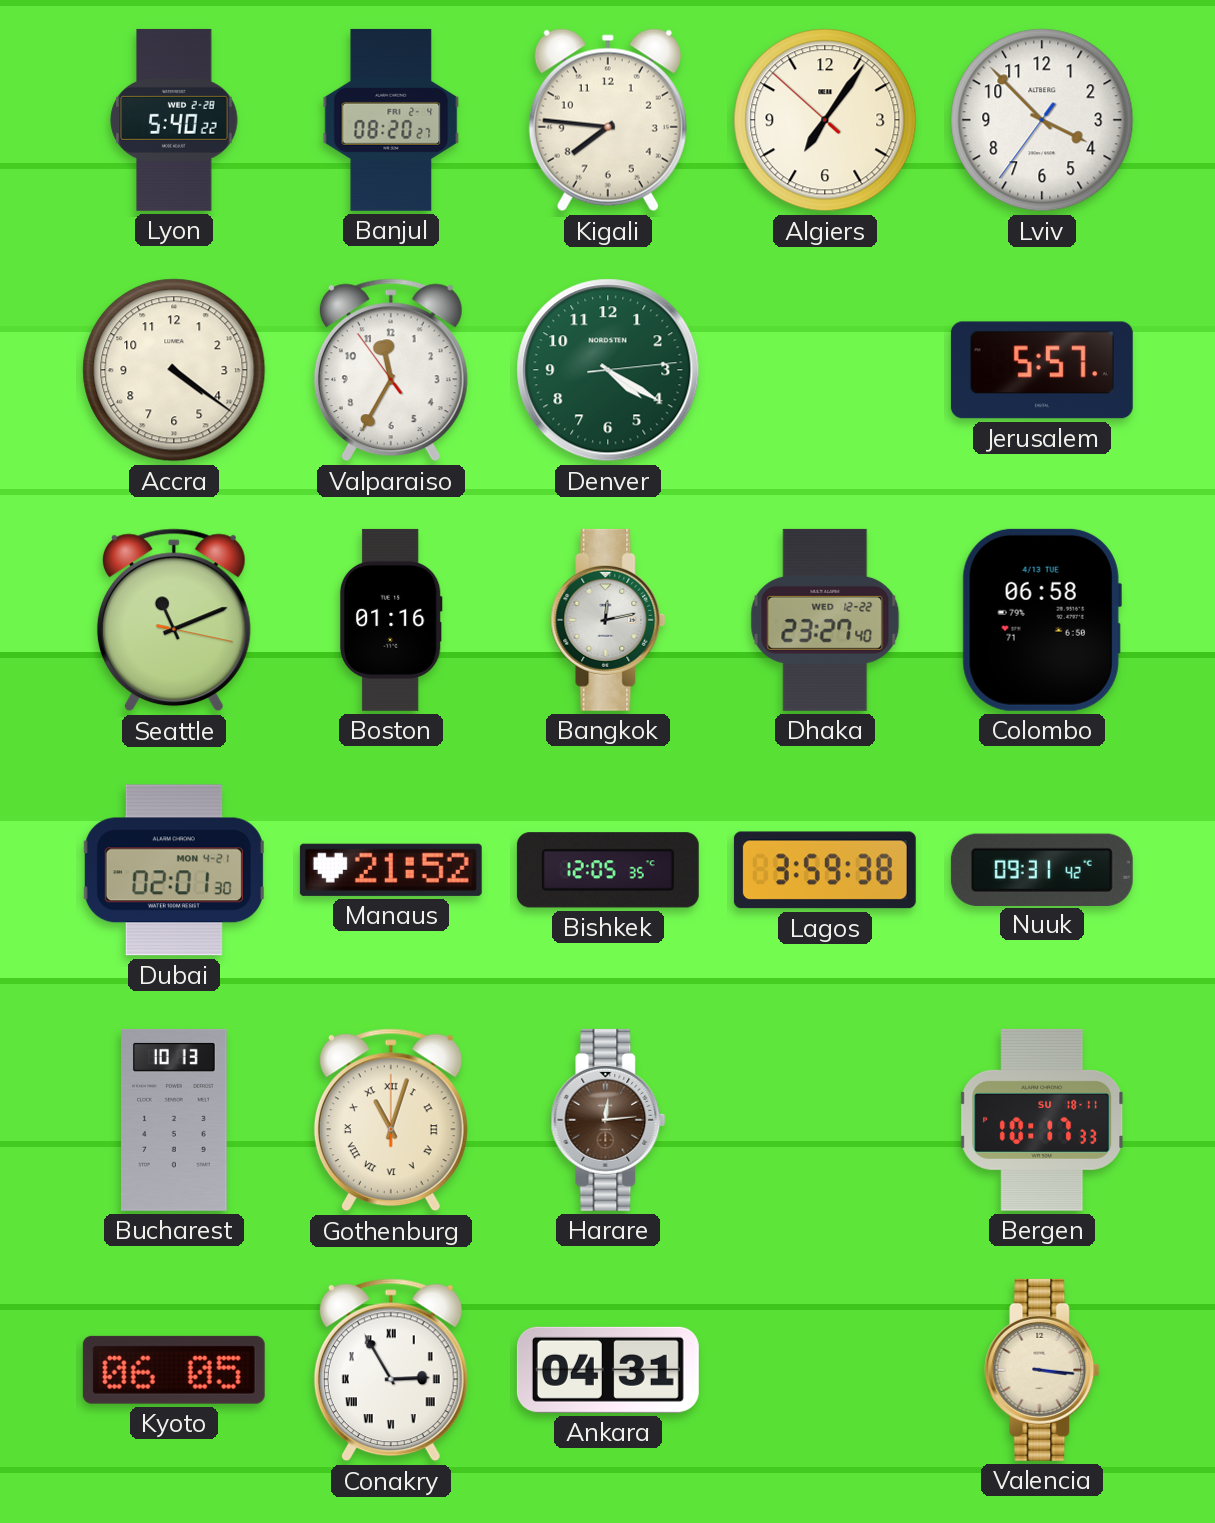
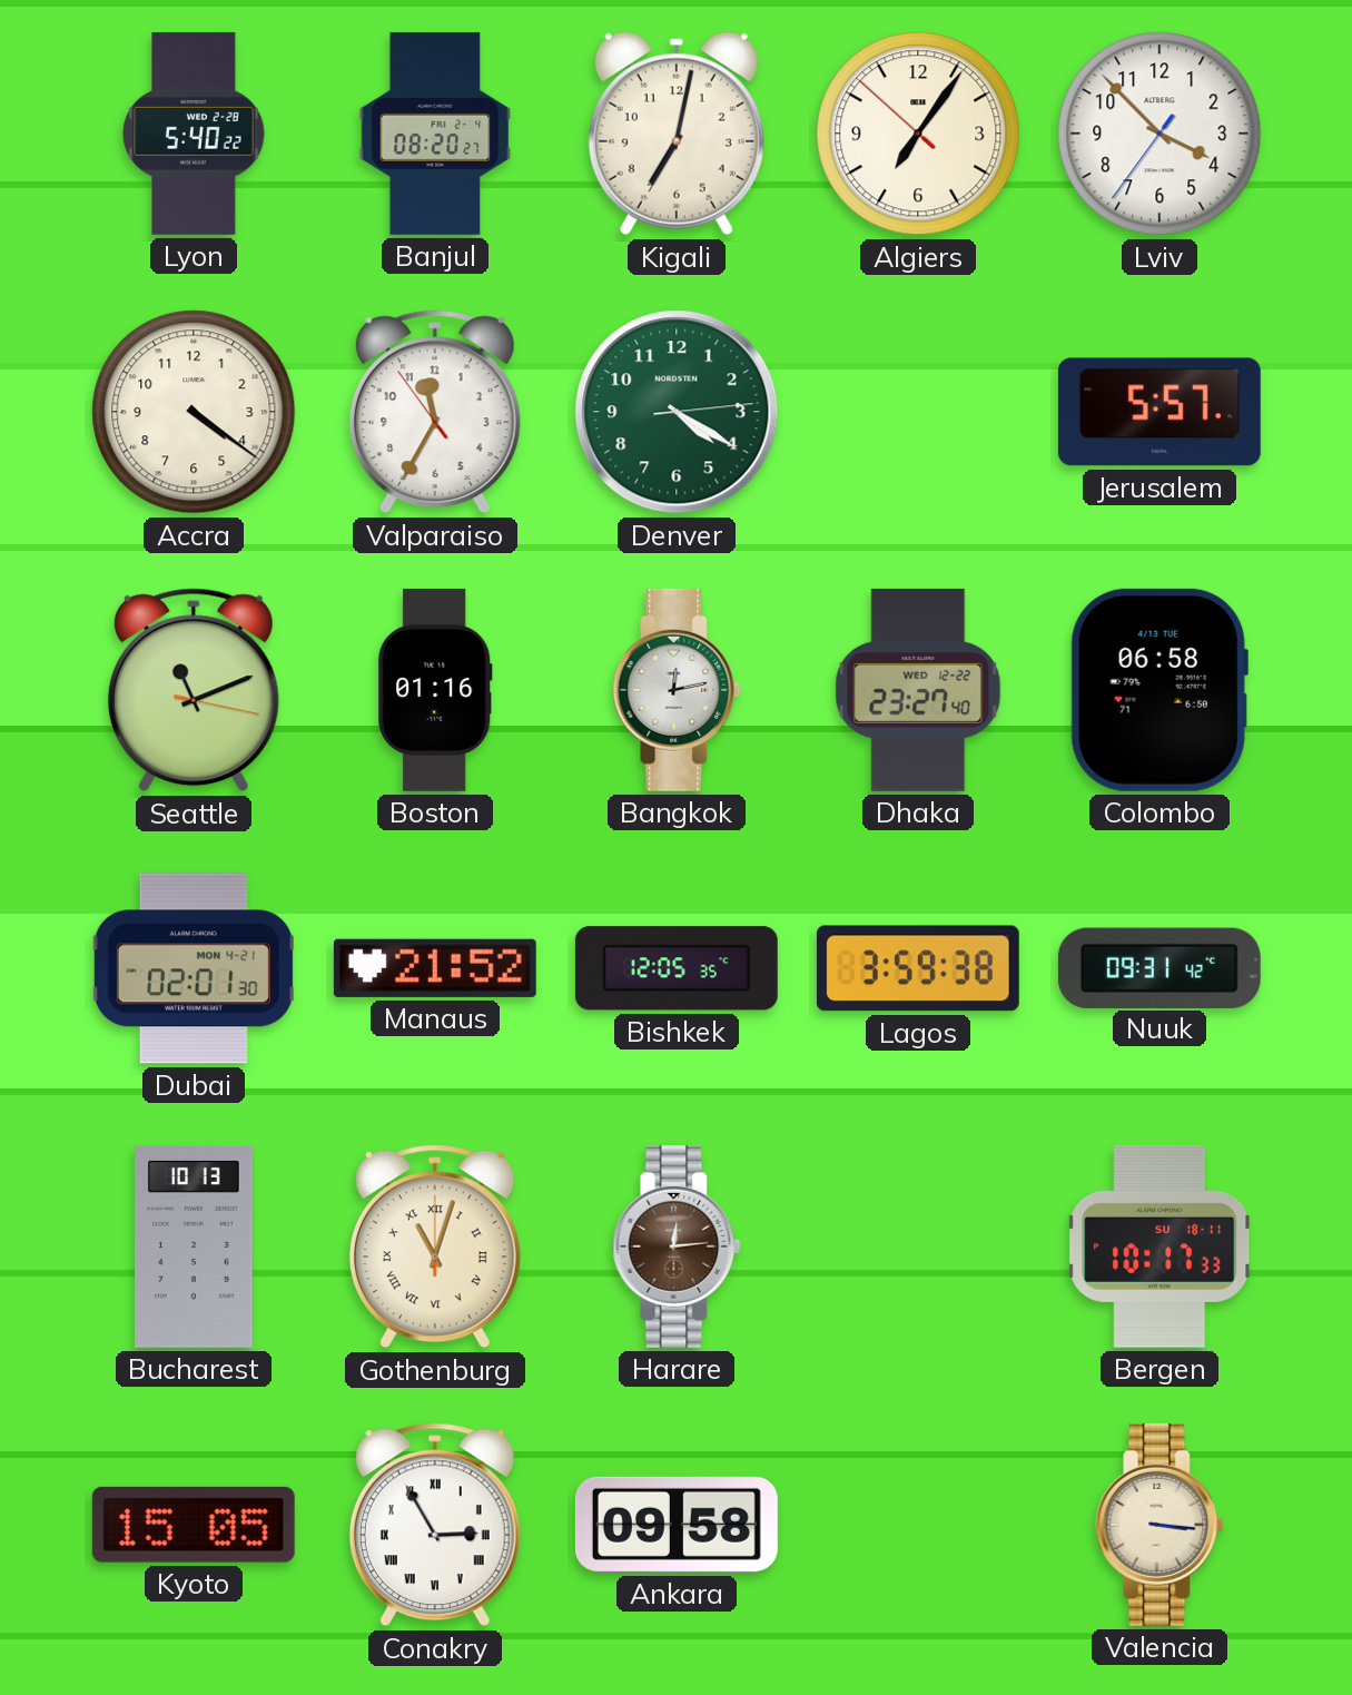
Kigali: 7:46 -> 7:02
Kyoto: 06:05 -> 15:05
Ankara: 04:31 -> 09:58
